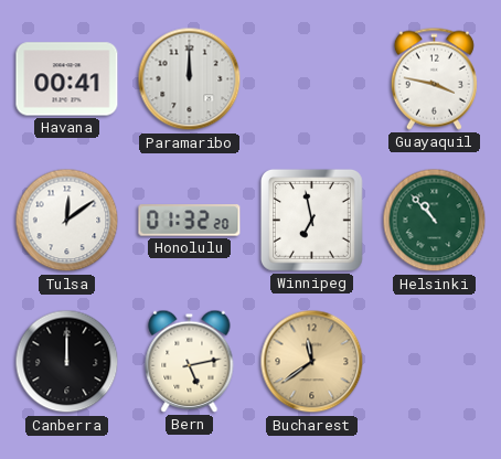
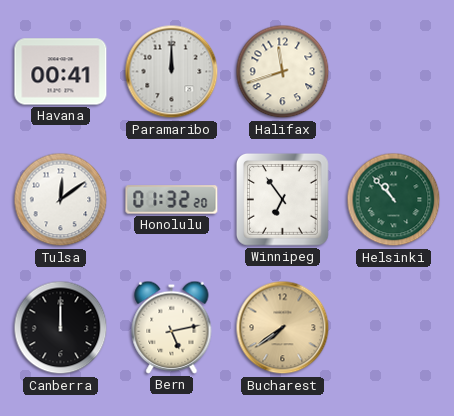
Halifax: none -> 11:42
Guayaquil: 3:47 -> none
Winnipeg: 6:58 -> 6:54
Bucharest: 11:39 -> 7:39
